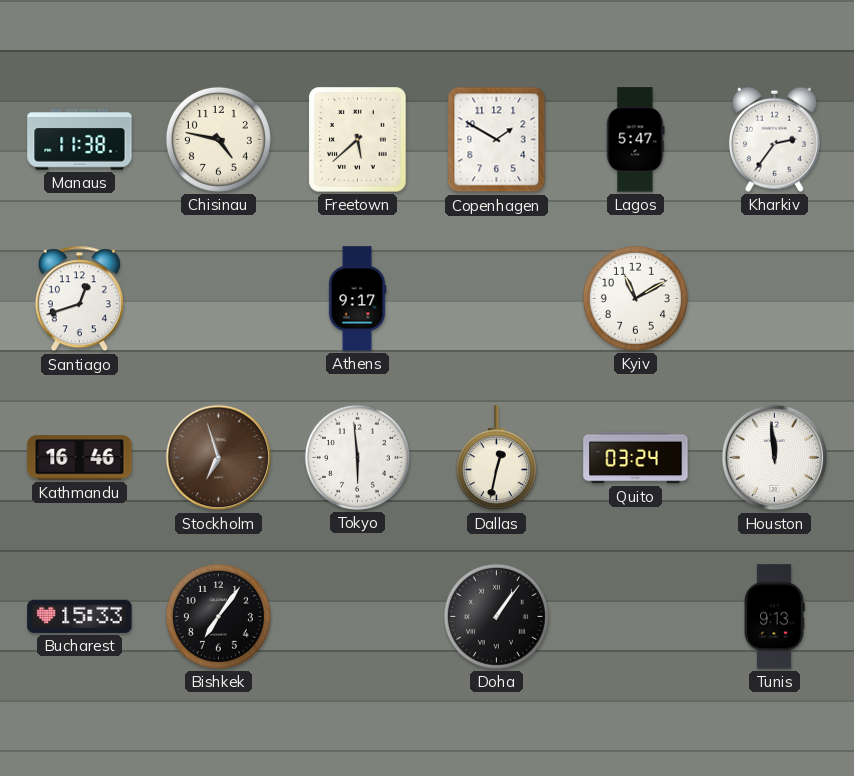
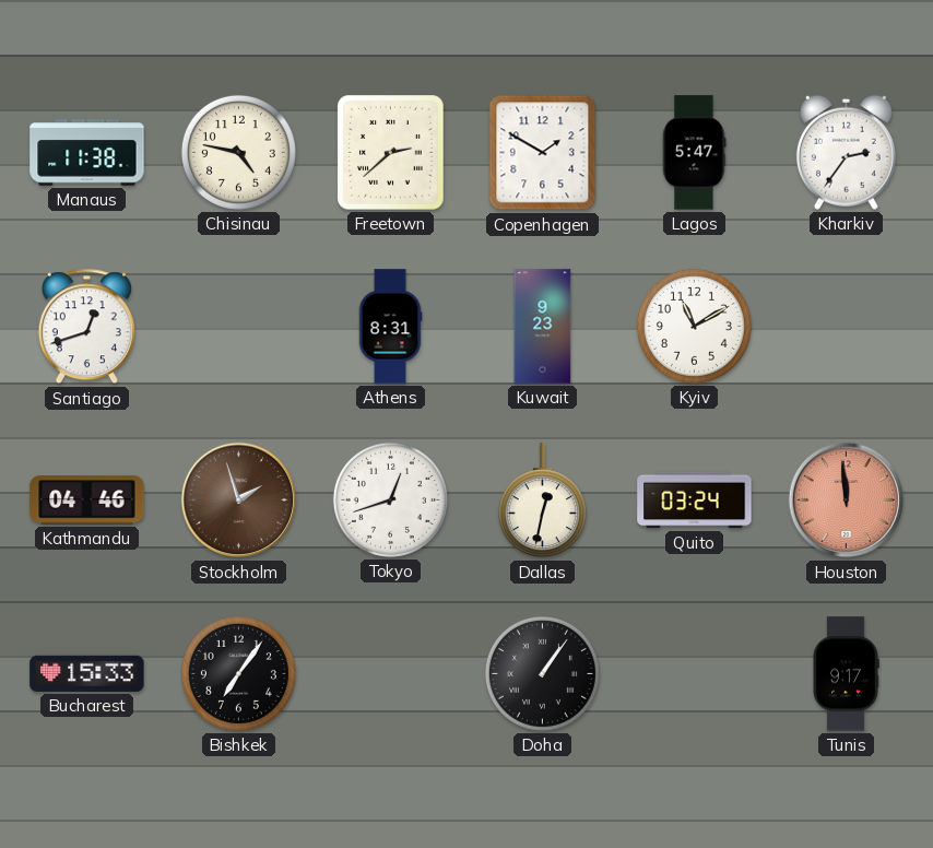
Freetown: 5:38 -> 2:38
Athens: 9:17 -> 8:31
Kuwait: none -> 9:23
Kathmandu: 16:46 -> 04:46
Stockholm: 6:57 -> 1:57
Tokyo: 5:59 -> 12:42
Houston dial: white -> salmon
Tunis: 9:13 -> 9:17
